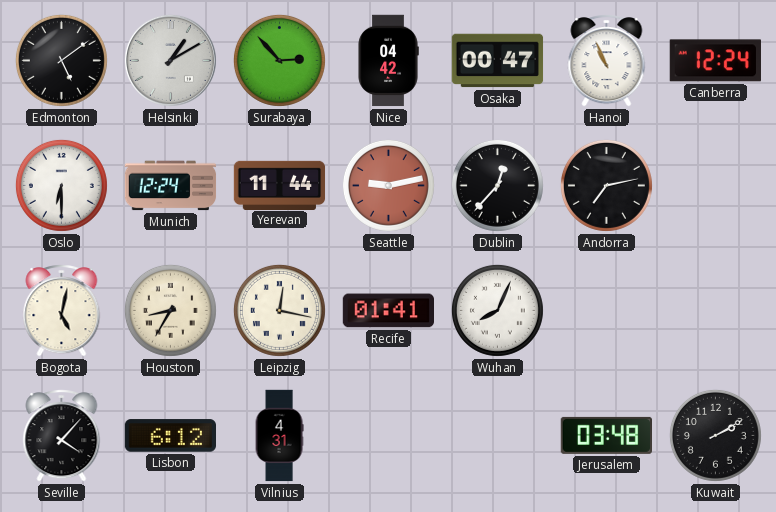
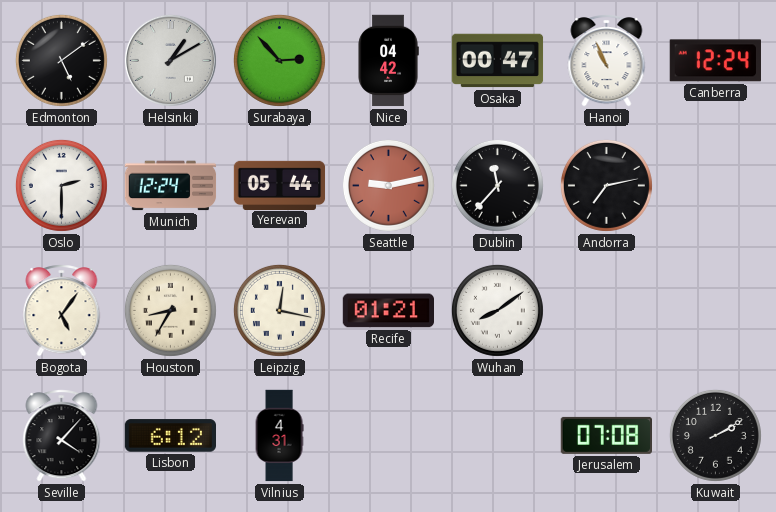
Oslo: 6:30 -> 2:30
Yerevan: 11:44 -> 05:44
Dublin: 12:37 -> 11:37
Bogota: 5:02 -> 5:06
Recife: 01:41 -> 01:21
Wuhan: 8:04 -> 8:09
Jerusalem: 03:48 -> 07:08
